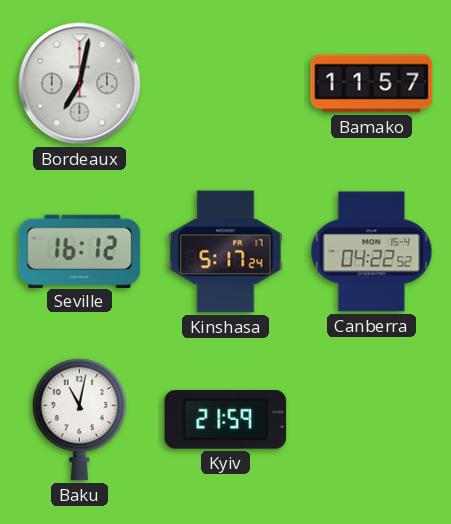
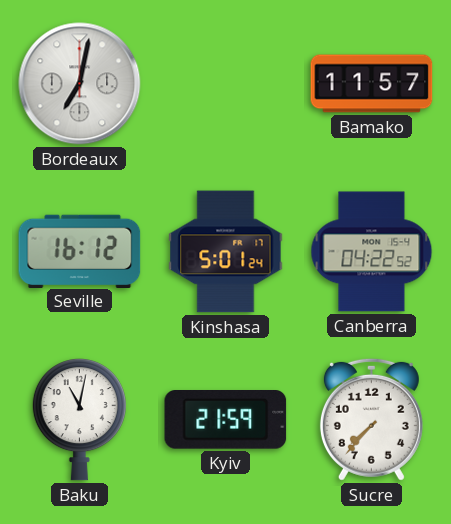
Kinshasa: 5:17 -> 5:01
Sucre: none -> 7:37
